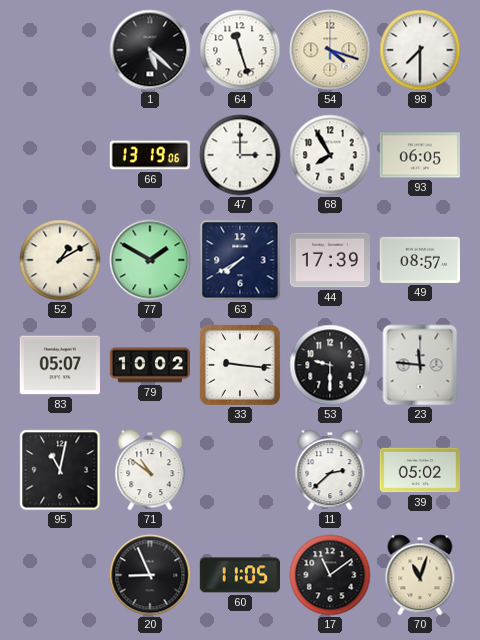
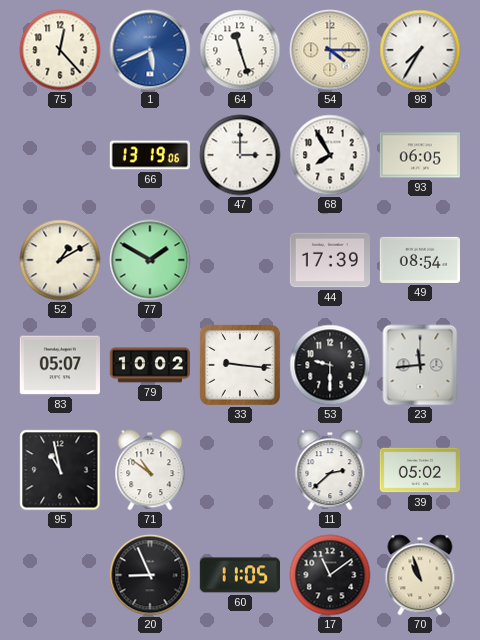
75: none -> 12:23
1: 5:22 -> 5:41
1 dial: black -> blue
54: 4:18 -> 4:15
98: 7:30 -> 7:35
63: 7:40 -> none
49: 08:57 -> 08:54
23: 11:46 -> 11:44
95: 11:02 -> 10:58
70: 11:03 -> 10:57
